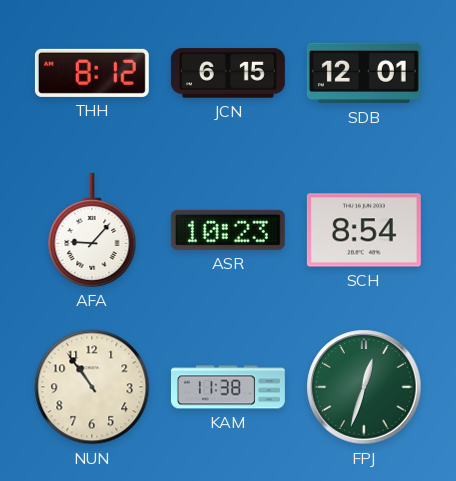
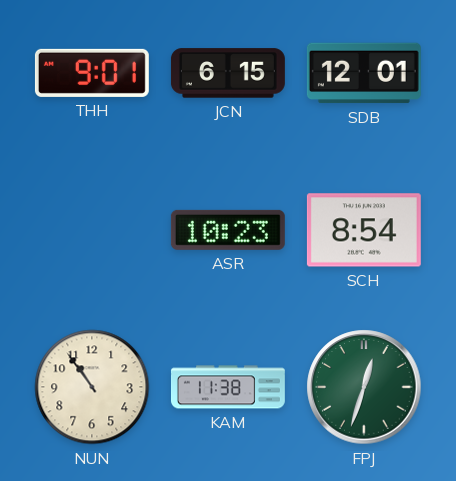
THH: 8:12 -> 9:01
AFA: 9:07 -> none
